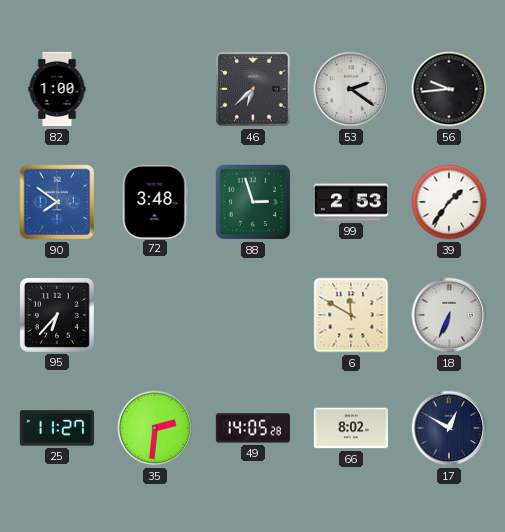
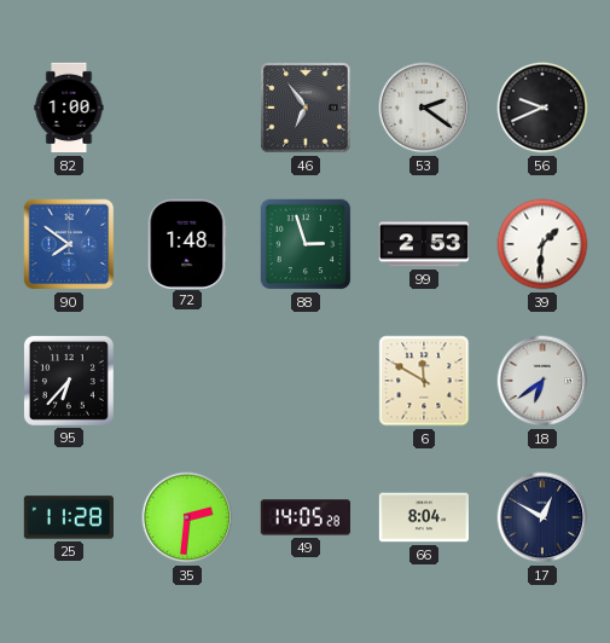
46: 6:38 -> 6:54
56: 9:44 -> 9:41
72: 3:48 -> 1:48
39: 1:36 -> 1:31
18: 6:34 -> 6:39
25: 11:27 -> 11:28
66: 8:02 -> 8:04
